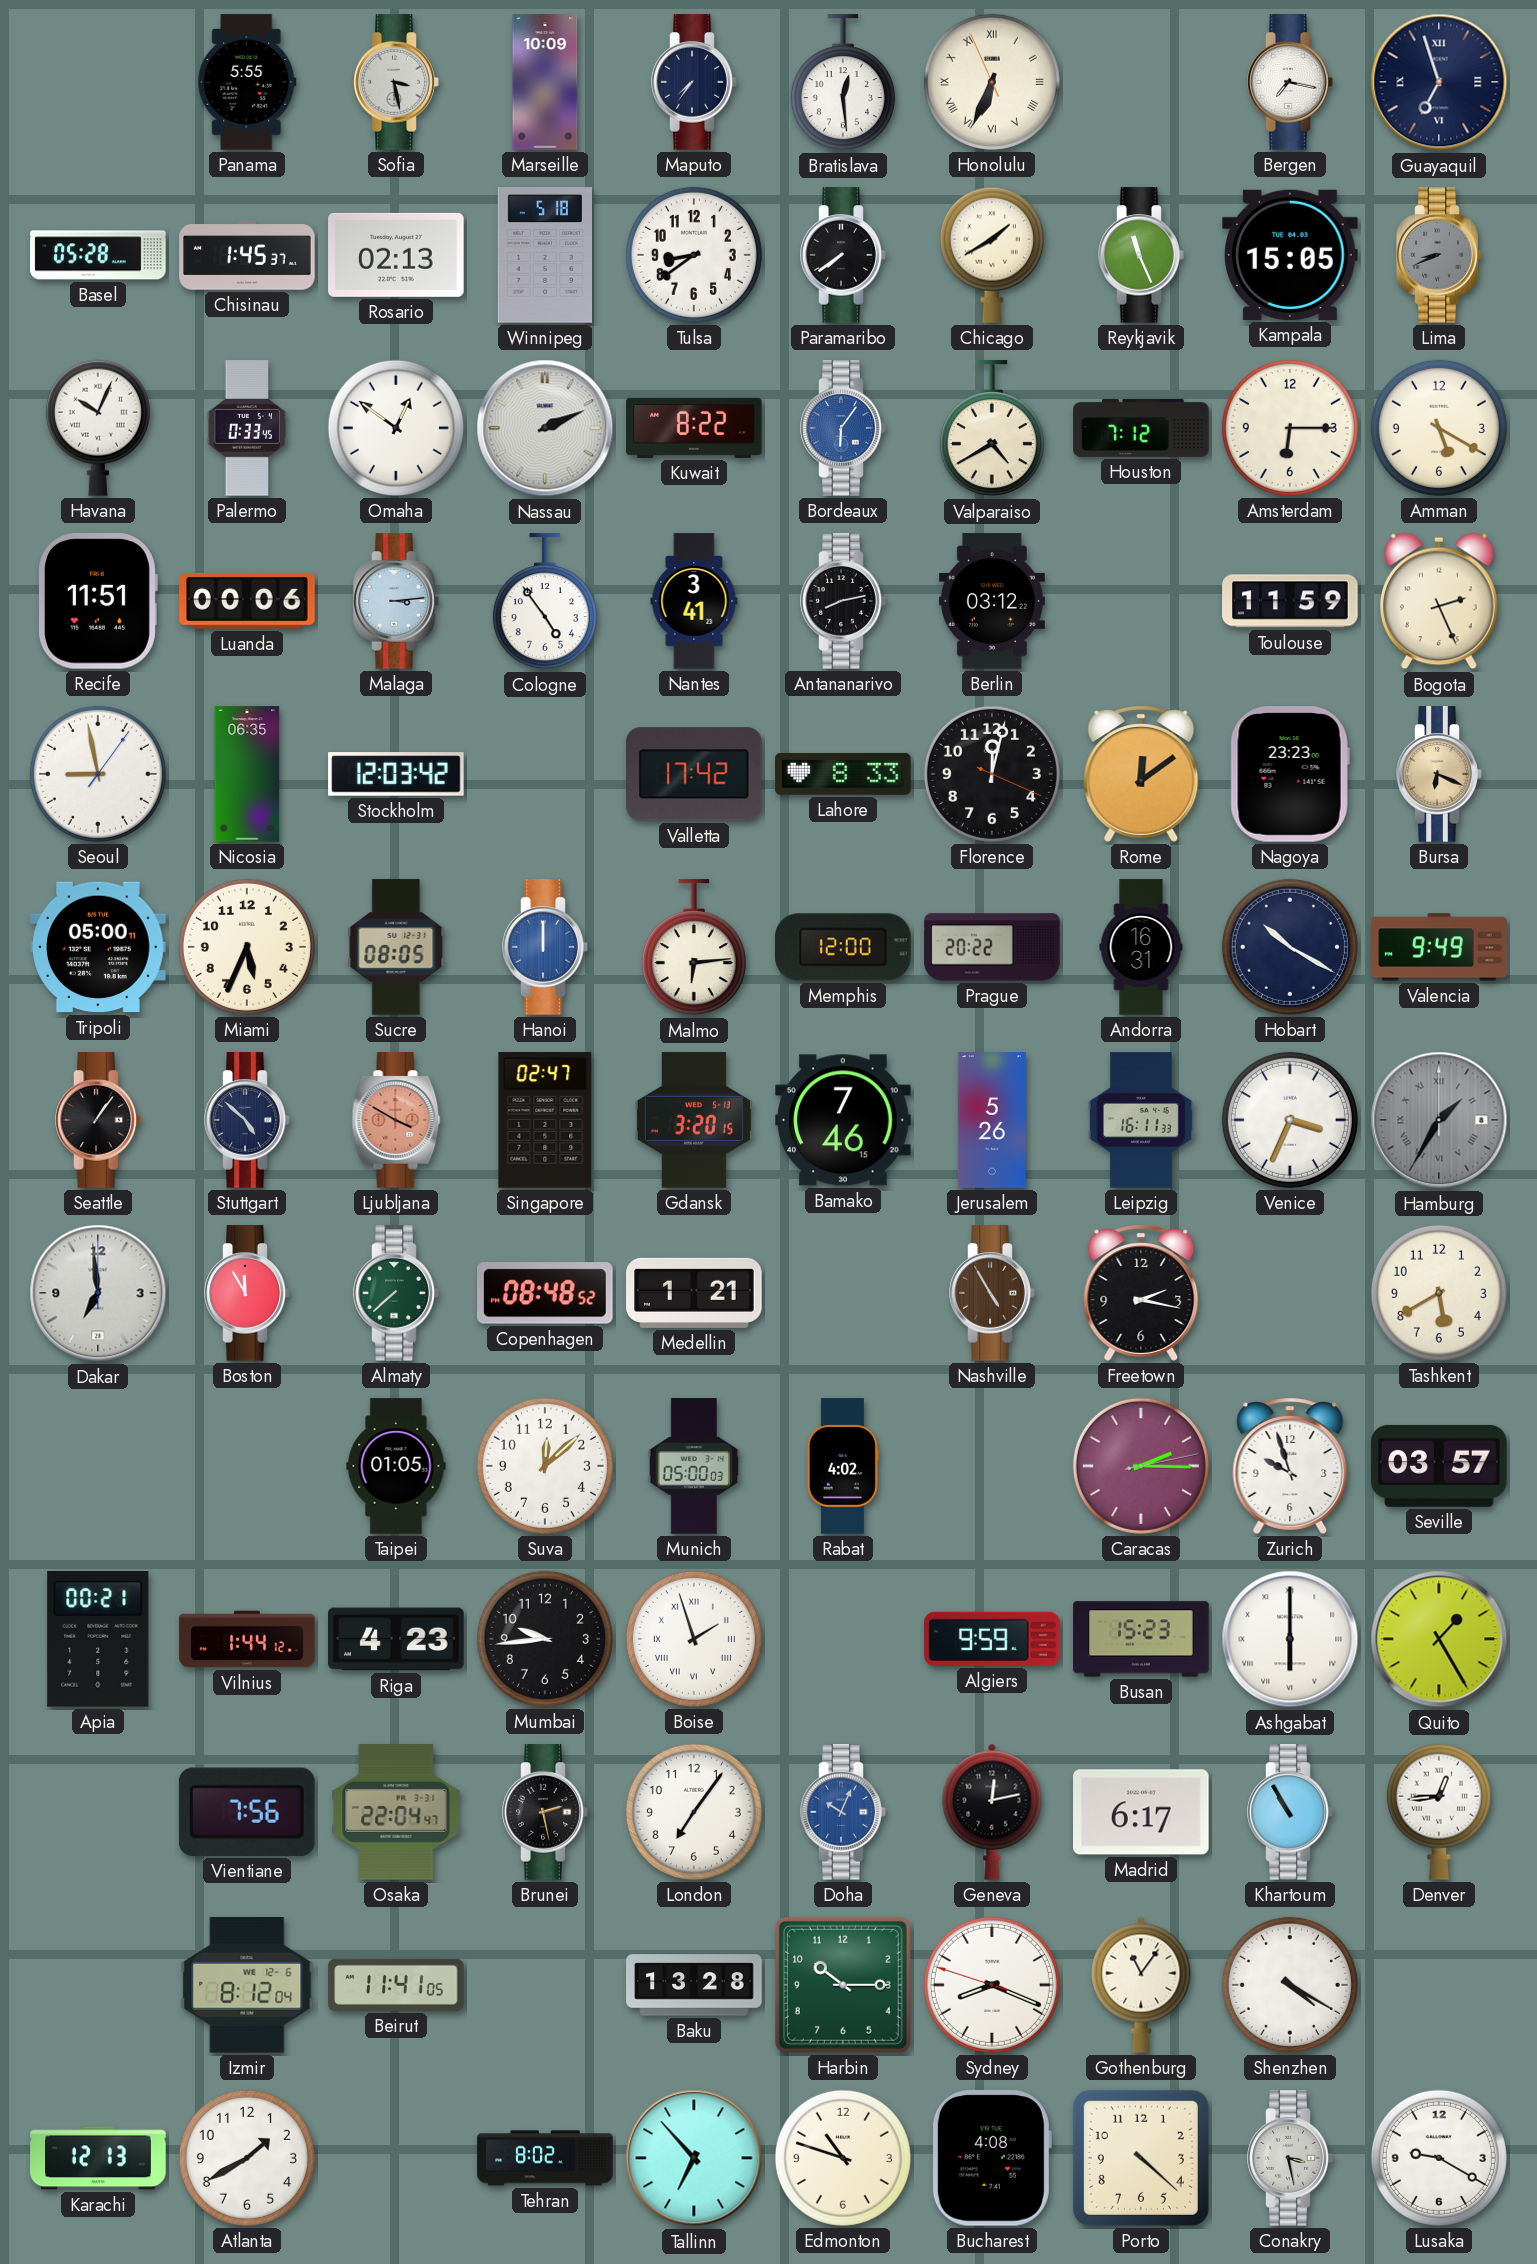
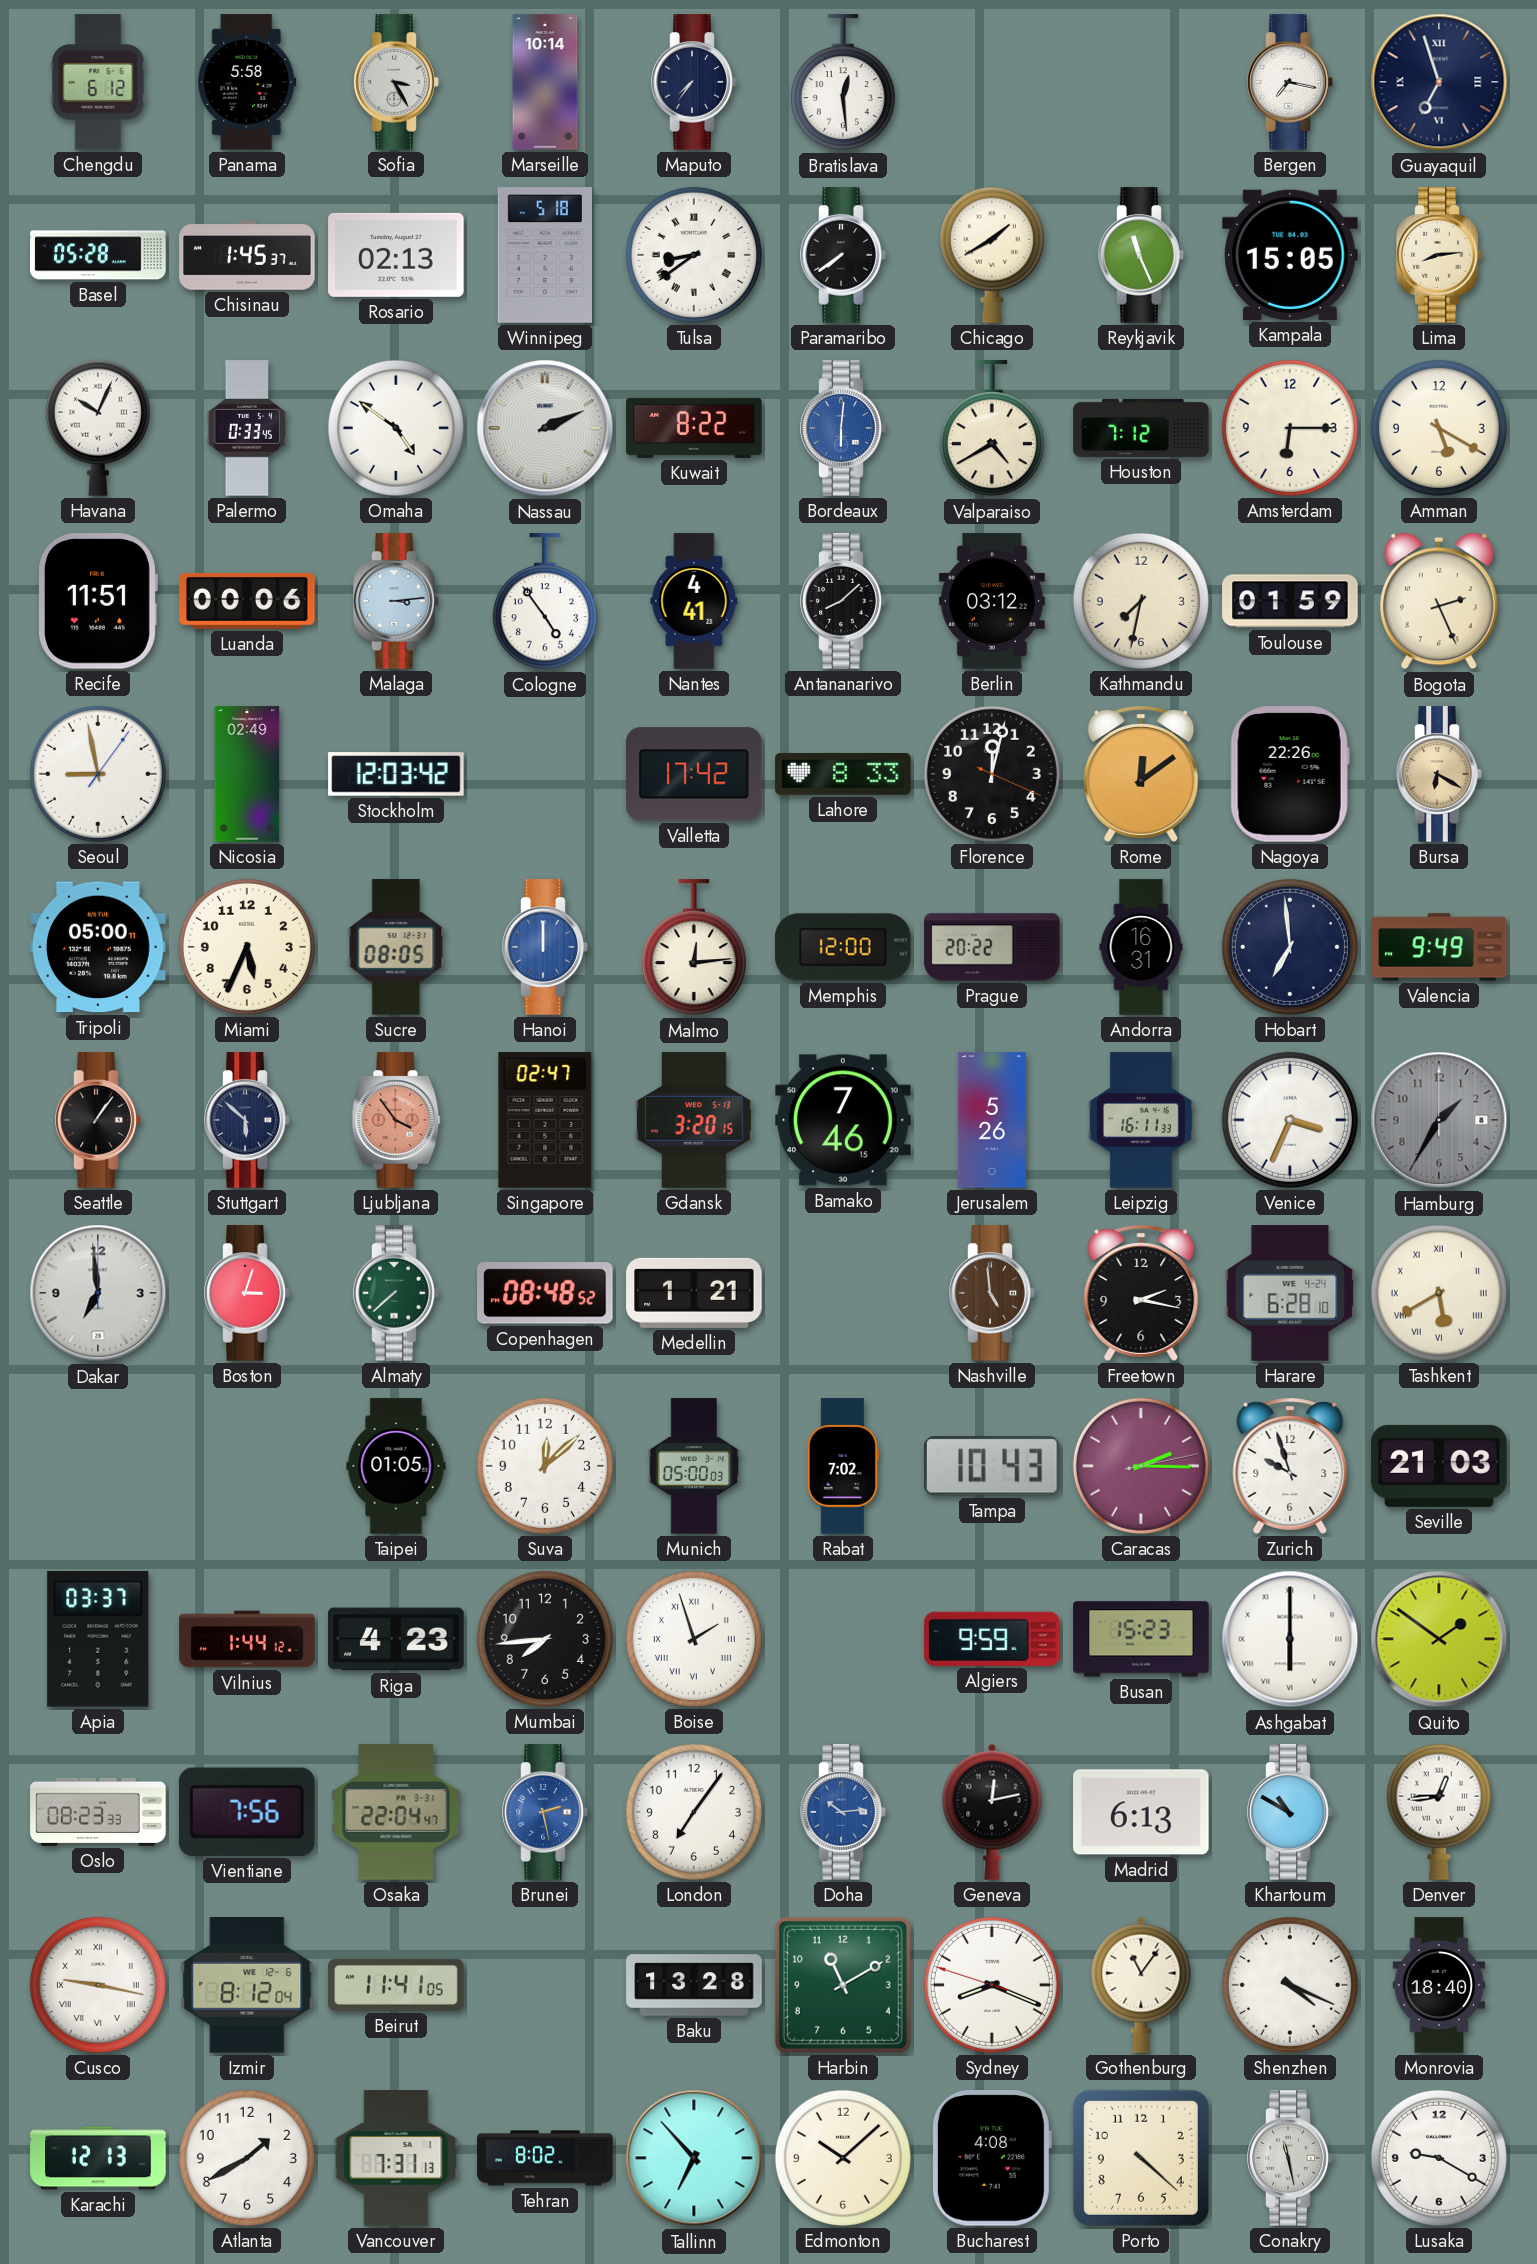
Chengdu: none -> 6:12
Panama: 5:55 -> 5:58
Sofia: 3:28 -> 3:25
Marseille: 10:09 -> 10:14
Honolulu: 6:33 -> none
Tulsa numerals: Arabic -> Roman
Lima: 8:41 -> 8:14
Lima dial: grey -> cream
Omaha: 12:51 -> 4:51
Bordeaux: 6:06 -> 6:01
Nantes: 3:41 -> 4:41
Antananarivo: 8:13 -> 8:08
Kathmandu: none -> 7:32
Toulouse: 11:59 -> 01:59
Nicosia: 06:35 -> 02:49
Nagoya: 23:23 -> 22:26
Bursa: 6:19 -> 6:20
Malmo: 6:14 -> 12:14
Hobart: 10:20 -> 6:59
Stuttgart: 4:52 -> 5:52
Ljubljana: 3:50 -> 3:54
Hamburg numerals: Roman -> Arabic
Boston: 11:55 -> 3:03
Nashville: 4:55 -> 4:59
Harare: none -> 6:28
Tashkent numerals: Arabic -> Roman
Rabat: 4:02 -> 7:02
Tampa: none -> 10:43
Seville: 03:57 -> 21:03
Apia: 00:21 -> 03:37
Mumbai: 9:44 -> 7:44
Quito: 1:25 -> 1:51
Oslo: none -> 08:23
Brunei dial: black -> blue
Doha: 10:04 -> 10:14
Madrid: 6:17 -> 6:13
Khartoum: 10:55 -> 10:50
Cusco: none -> 9:17
Harbin: 10:15 -> 11:10
Shenzhen: 4:20 -> 4:19
Monrovia: none -> 18:40
Vancouver: none -> 7:31
Edmonton: 10:48 -> 10:08
Conakry: 3:28 -> 11:28
